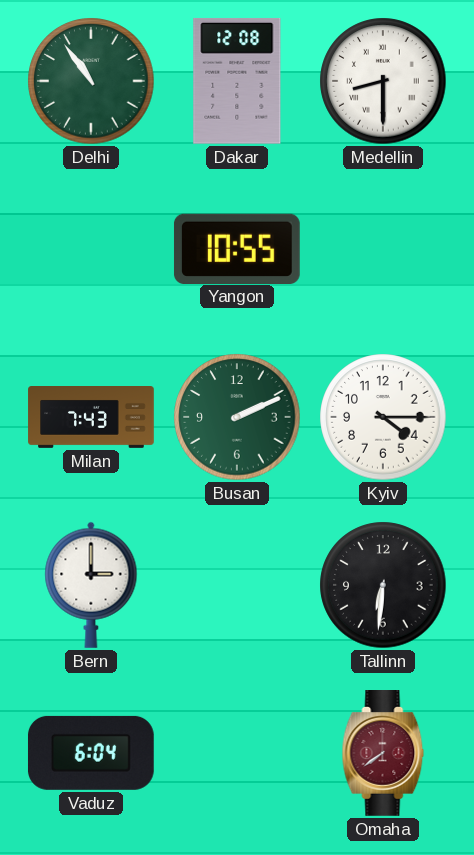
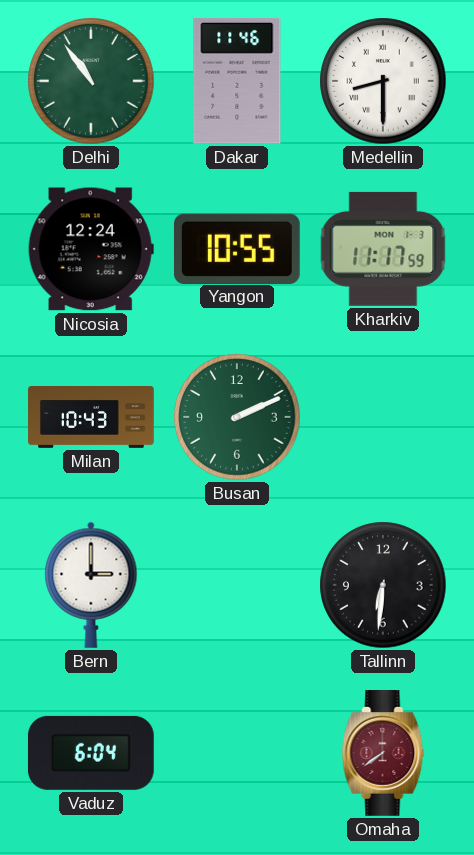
Dakar: 12:08 -> 11:46
Nicosia: none -> 12:24
Kharkiv: none -> 11:17
Milan: 7:43 -> 10:43
Kyiv: 4:15 -> none
